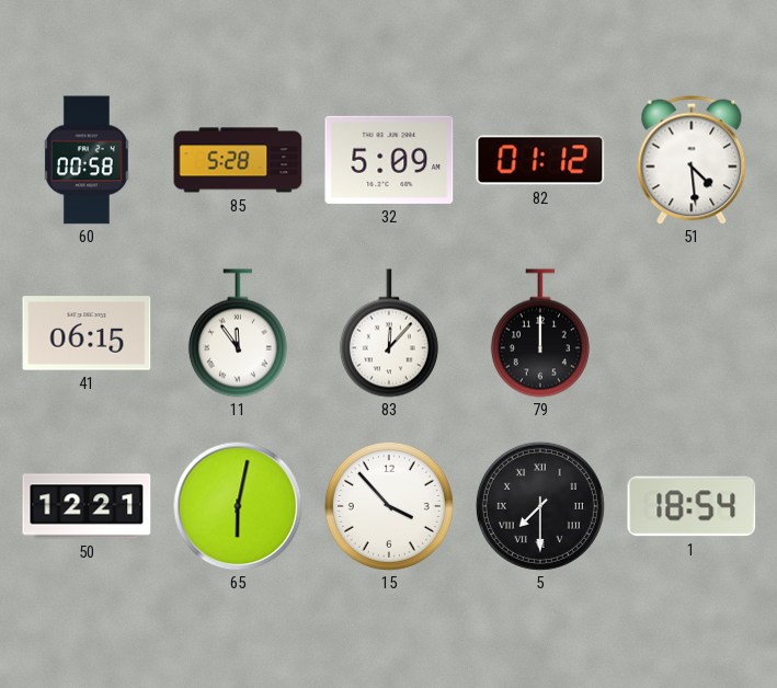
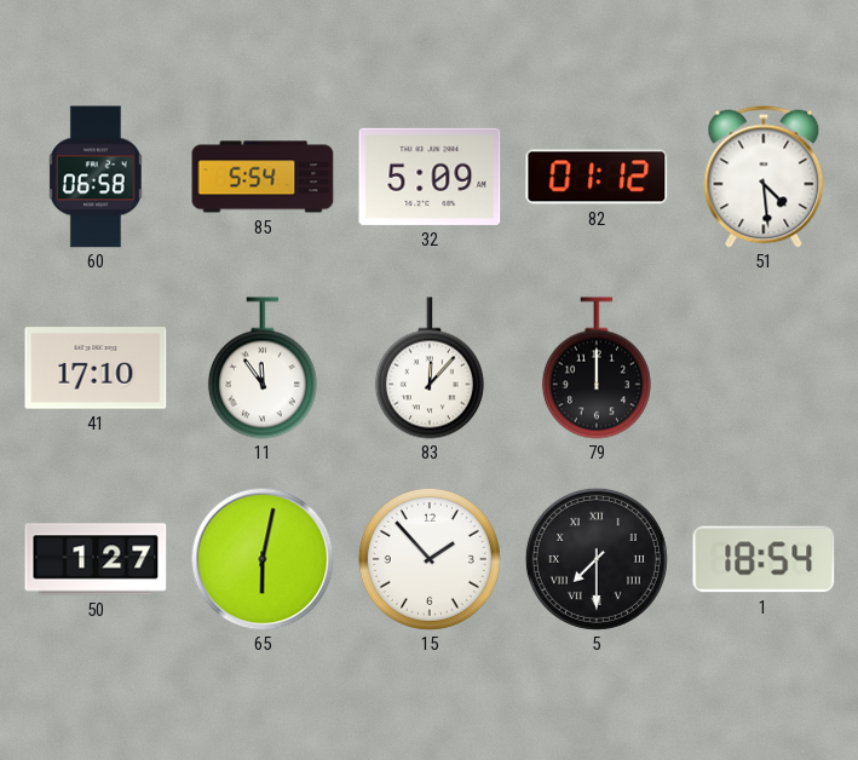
60: 00:58 -> 06:58
85: 5:28 -> 5:54
41: 06:15 -> 17:10
50: 12:21 -> 1:27
15: 3:53 -> 1:53
